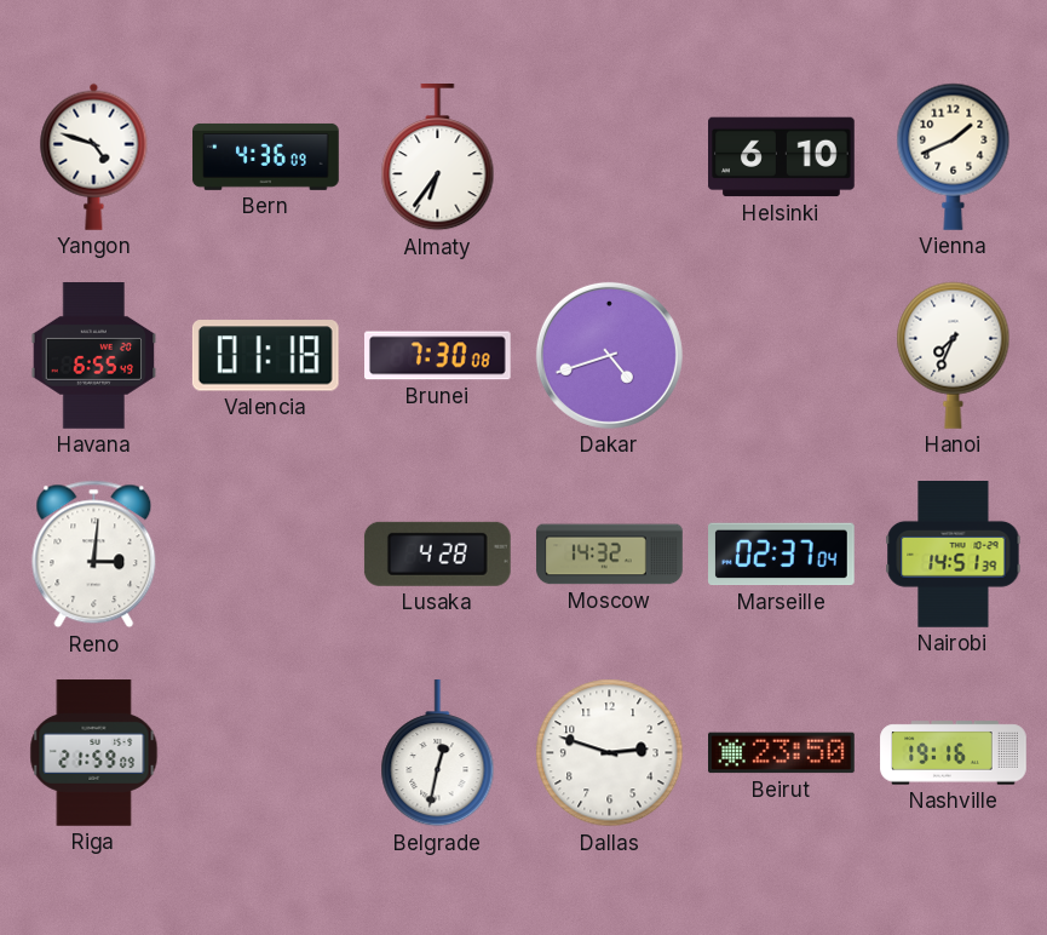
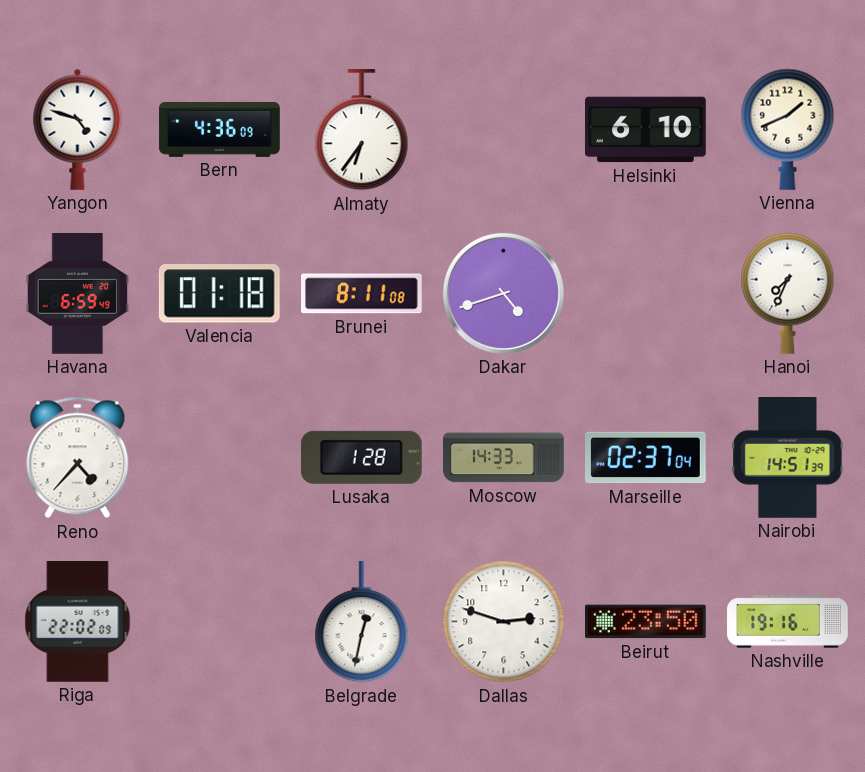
Havana: 6:55 -> 6:59
Brunei: 7:30 -> 8:11
Reno: 3:01 -> 4:37
Lusaka: 4:28 -> 1:28
Moscow: 14:32 -> 14:33
Riga: 21:59 -> 22:02
